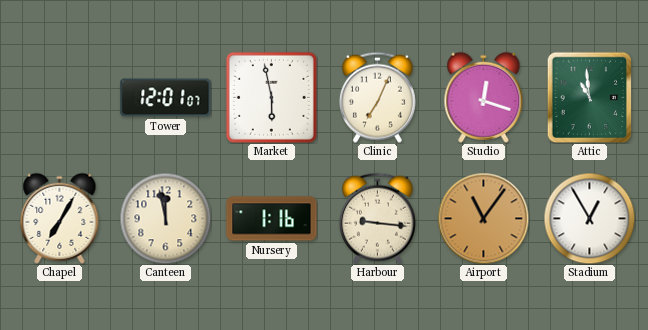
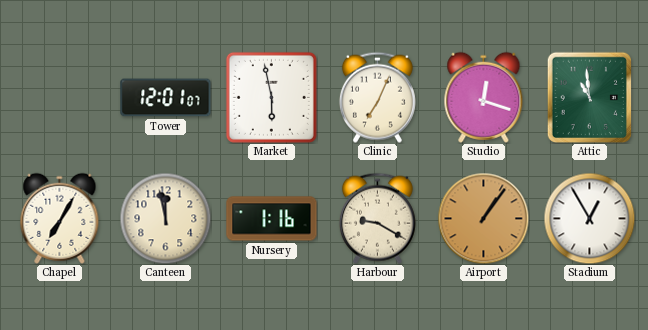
Harbour: 9:16 -> 9:20
Airport: 11:06 -> 1:06
